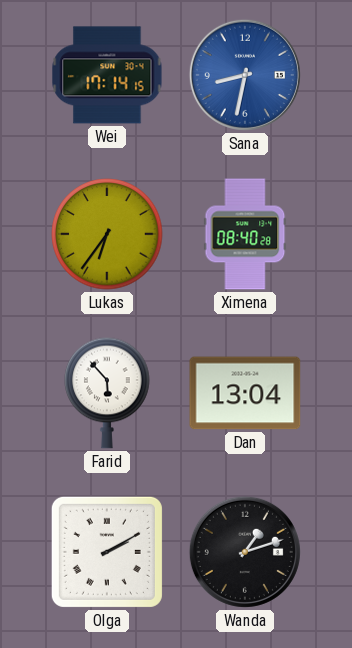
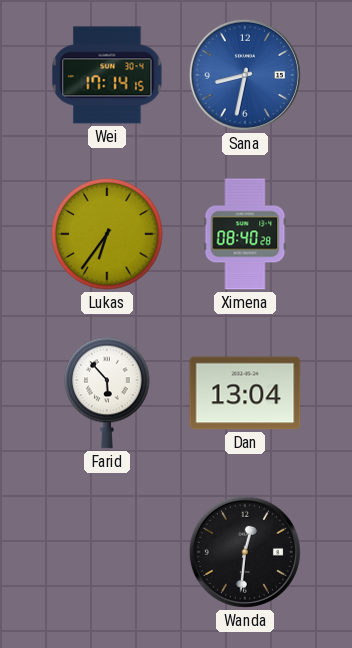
Olga: 2:10 -> none
Wanda: 1:12 -> 12:31
